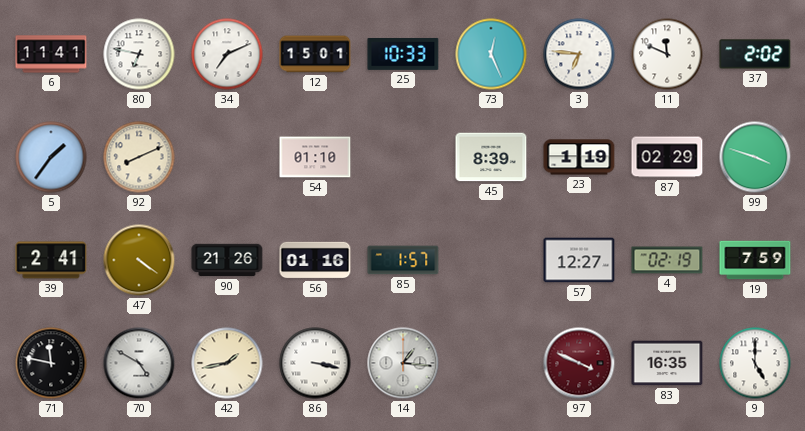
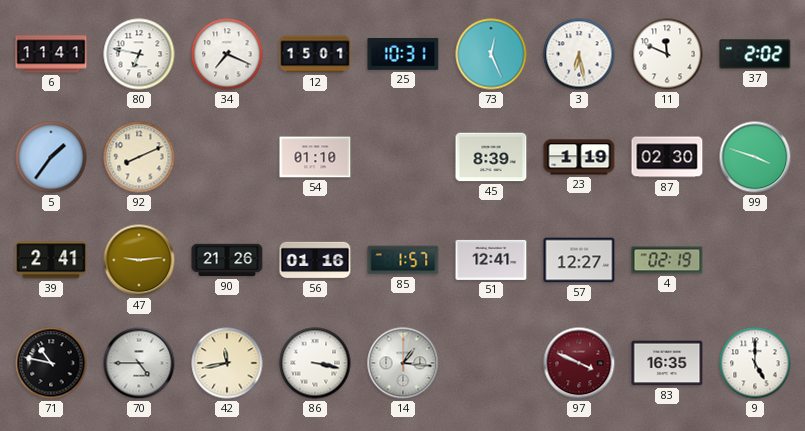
34: 7:11 -> 7:19
25: 10:33 -> 10:31
3: 6:46 -> 6:28
87: 02:29 -> 02:30
47: 4:21 -> 9:14
51: none -> 12:41
19: 7:59 -> none
71: 11:47 -> 10:47
70: 4:50 -> 4:45
42: 1:43 -> 11:43
